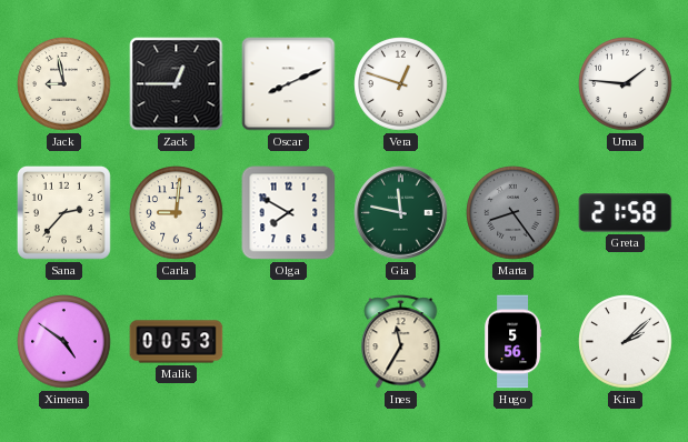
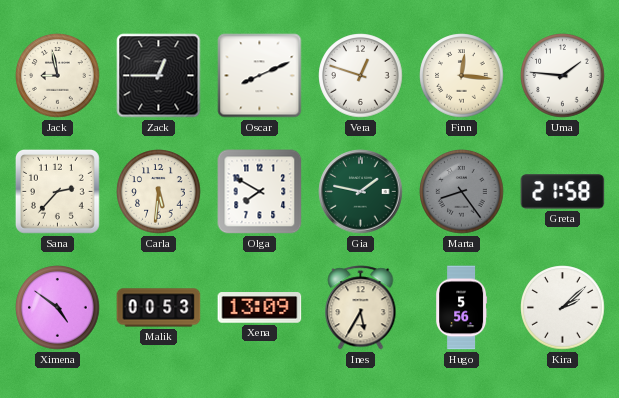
Finn: none -> 12:16
Carla: 9:01 -> 5:31
Gia: 11:47 -> 1:47
Xena: none -> 13:09
Ines: 11:35 -> 5:35
